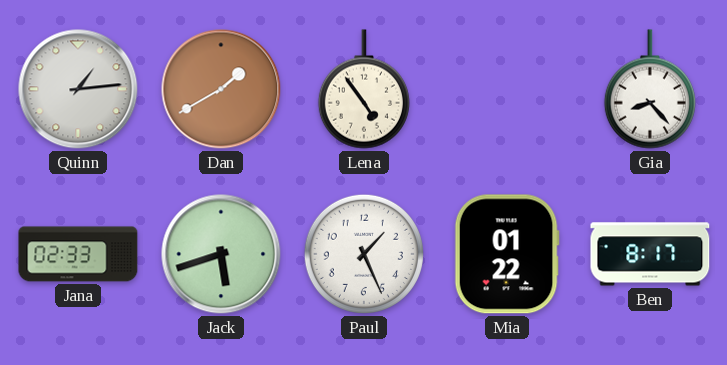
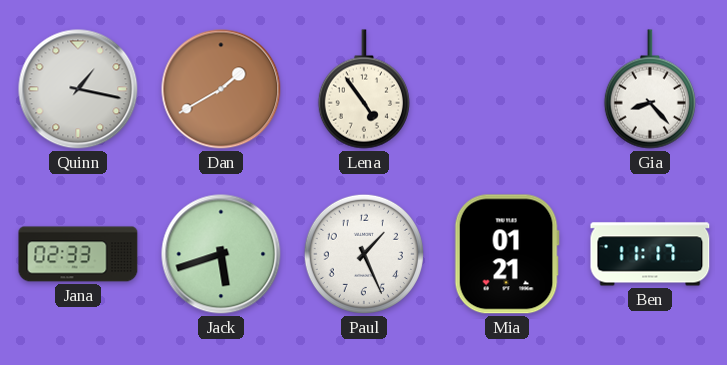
Quinn: 1:14 -> 1:17
Mia: 01:22 -> 01:21
Ben: 8:17 -> 11:17
